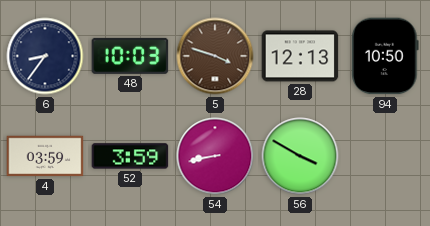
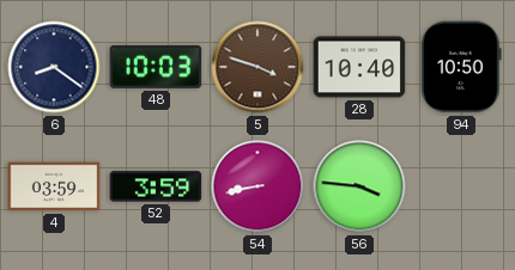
6: 8:36 -> 8:21
28: 12:13 -> 10:40
56: 3:50 -> 3:46
